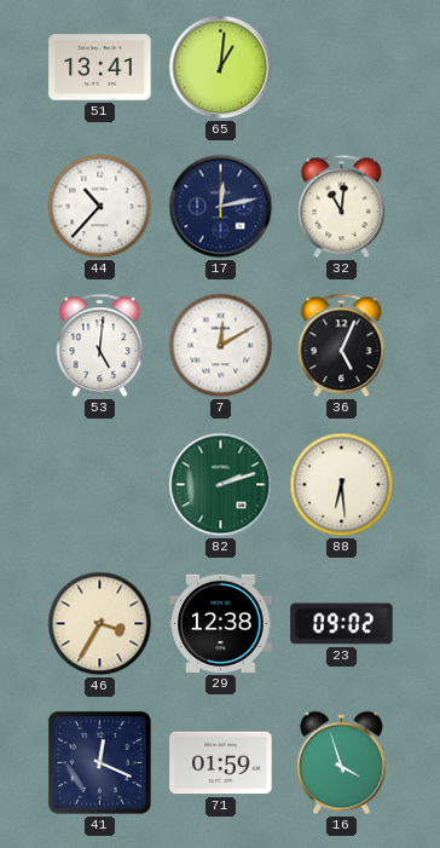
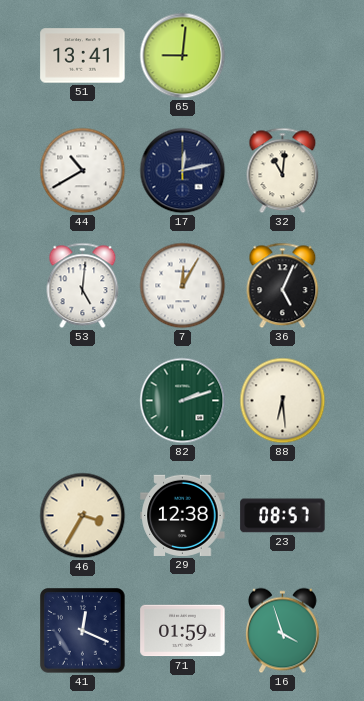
65: 1:01 -> 9:01
44: 10:37 -> 10:40
7: 12:10 -> 12:05
23: 09:02 -> 08:57
